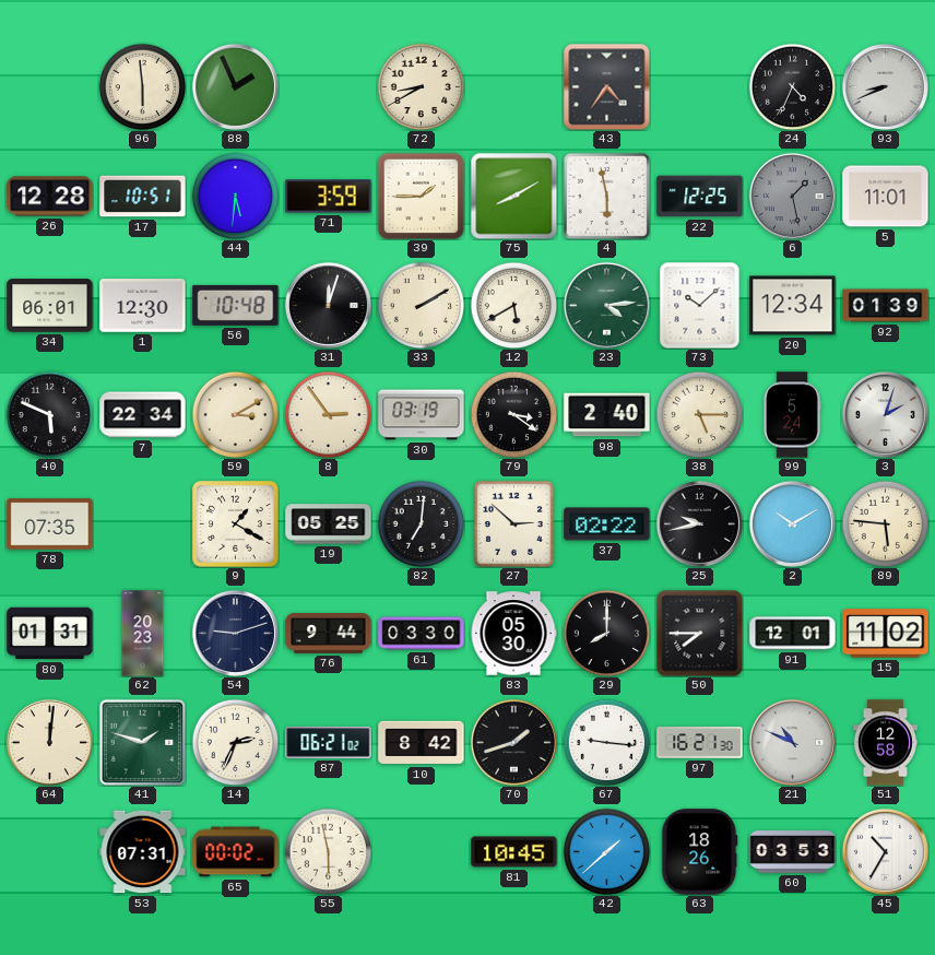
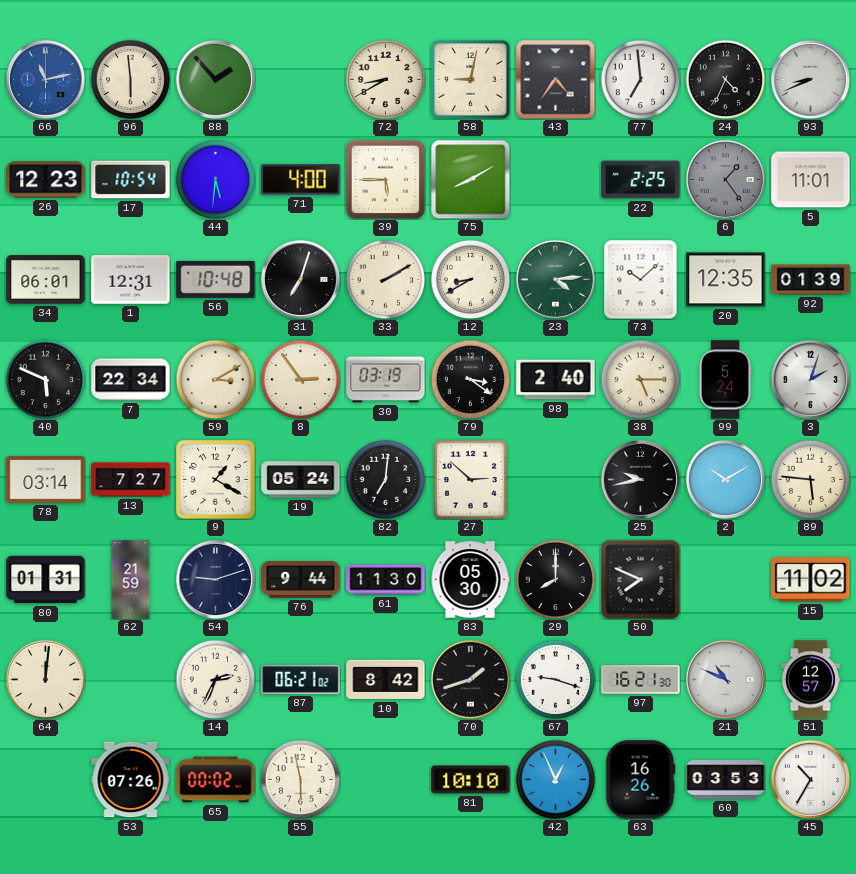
66: none -> 11:13
88: 1:56 -> 1:53
58: none -> 9:02
77: none -> 6:59
26: 12:28 -> 12:23
17: 10:51 -> 10:54
71: 3:59 -> 4:00
39: 1:45 -> 5:45
4: 5:58 -> none
22: 12:25 -> 2:25
6: 1:28 -> 1:24
1: 12:30 -> 12:31
31: 12:03 -> 7:03
12: 5:40 -> 8:40
20: 12:34 -> 12:35
78: 07:35 -> 03:14
13: none -> 7:27
19: 05:25 -> 05:24
37: 02:22 -> none
62: 20:23 -> 21:59
61: 03:30 -> 11:30
50: 7:45 -> 7:49
91: 12:01 -> none
41: 1:48 -> none
67: 9:16 -> 9:18
51: 12:58 -> 12:57
53: 07:31 -> 07:26
81: 10:45 -> 10:10
42: 1:38 -> 12:56
63: 18:26 -> 16:26
